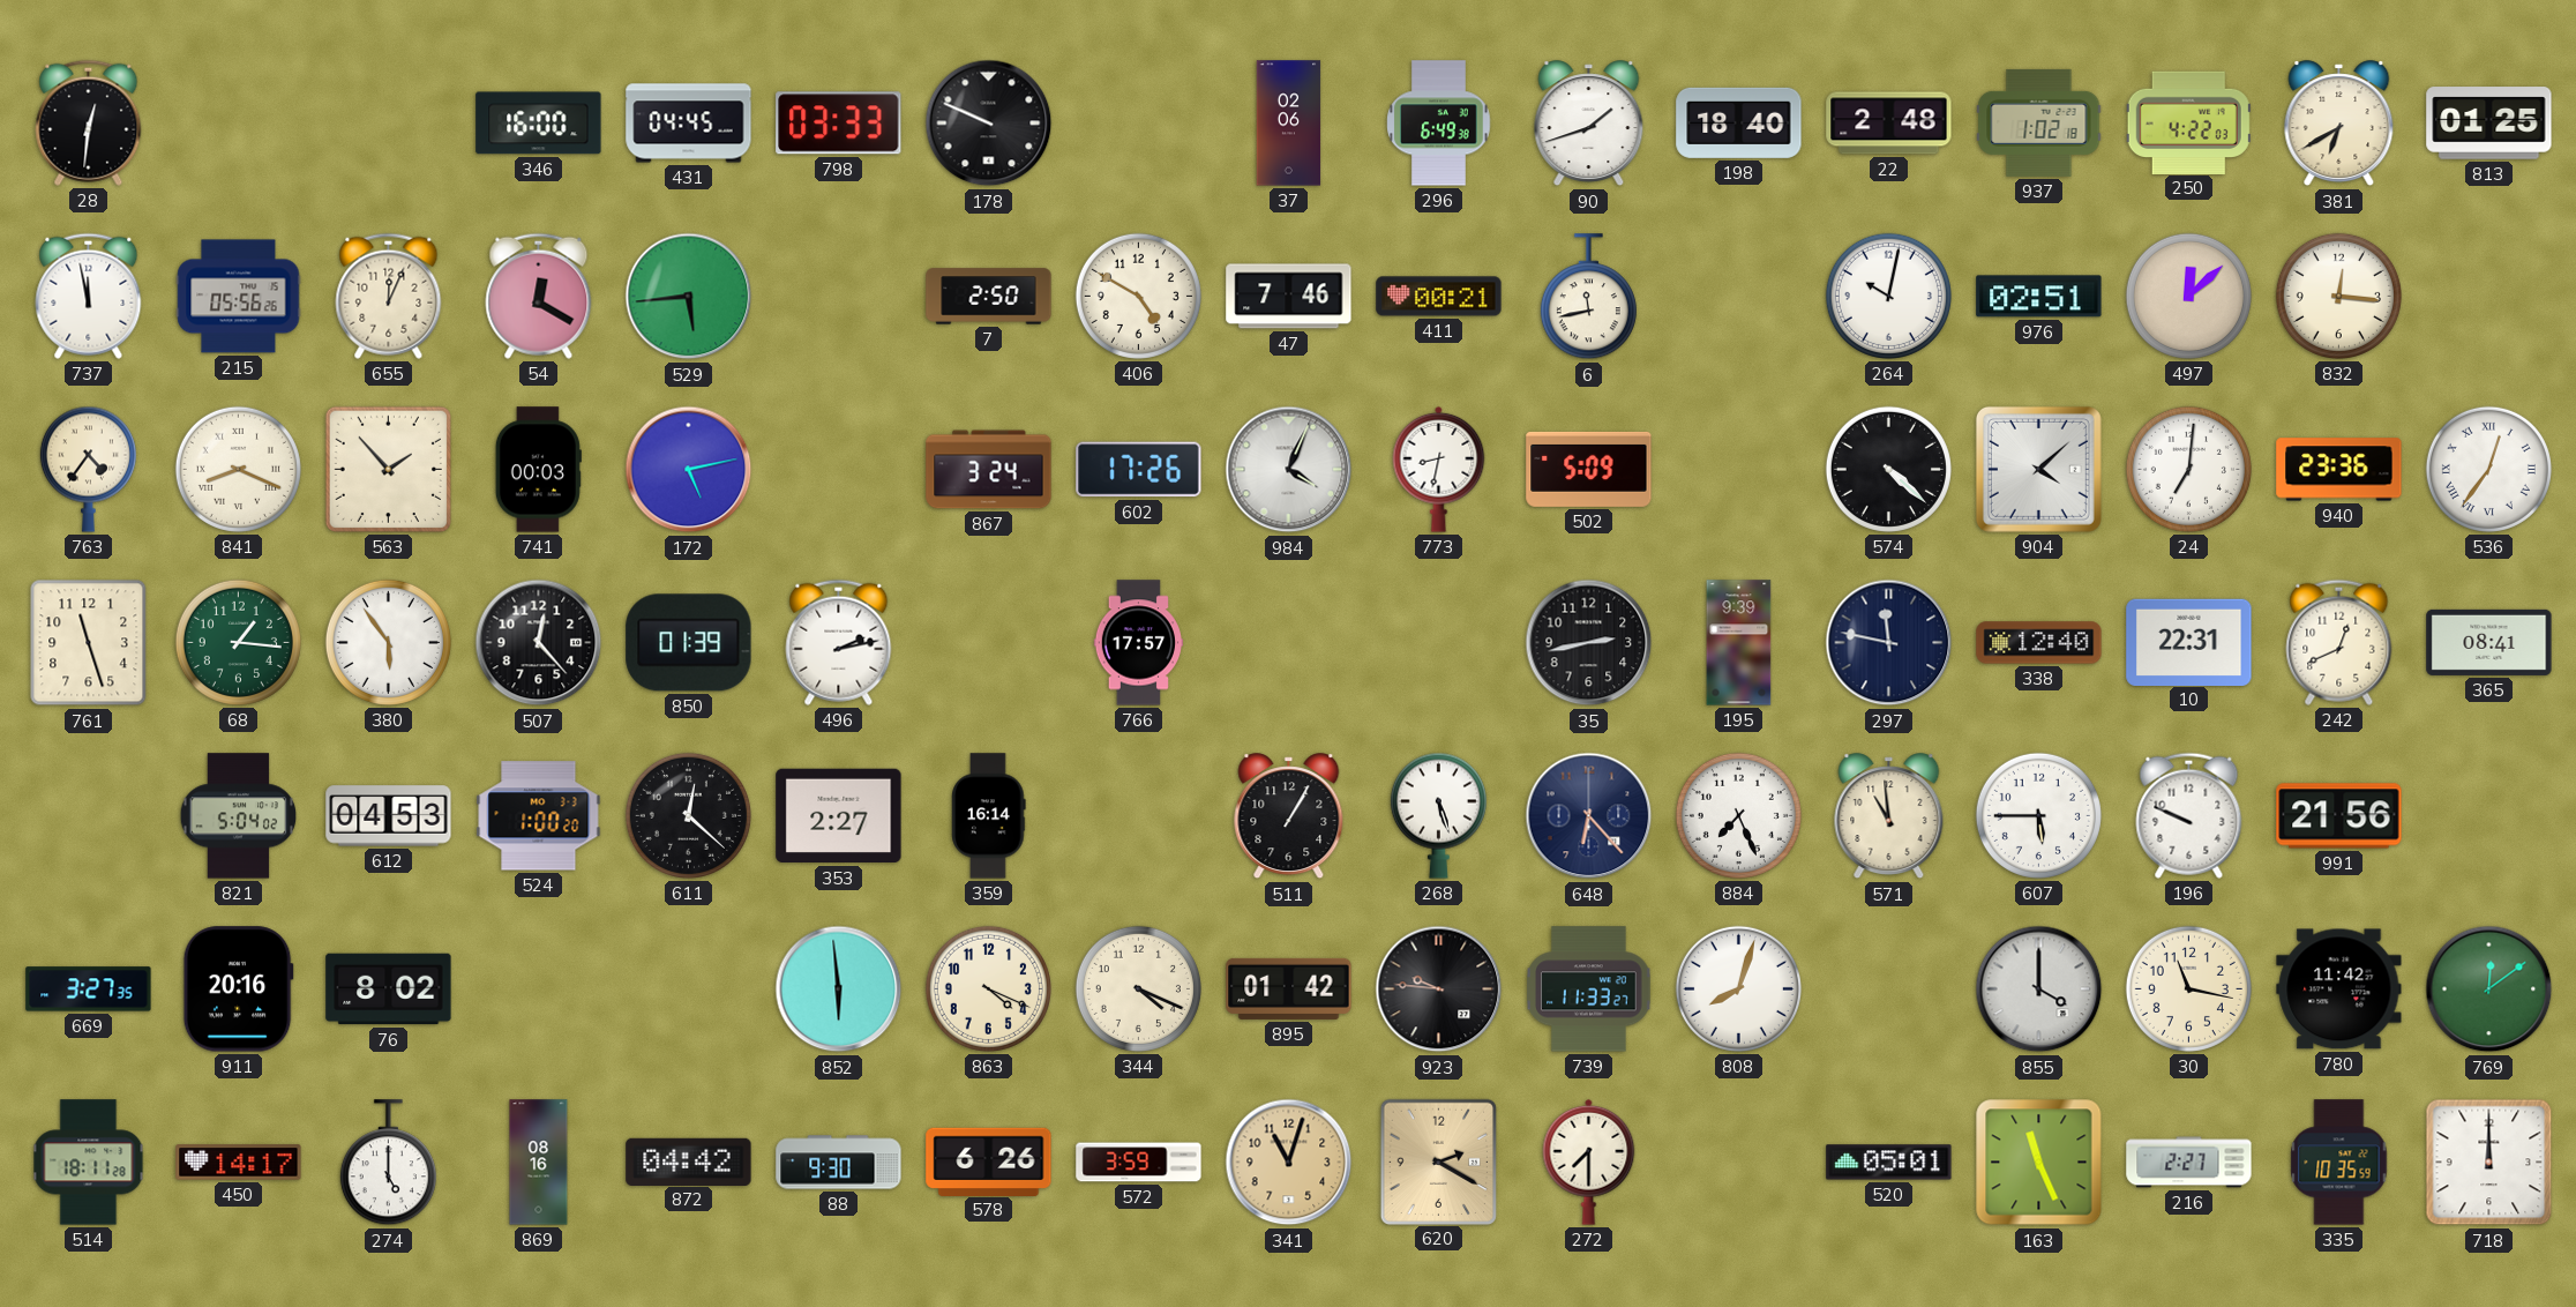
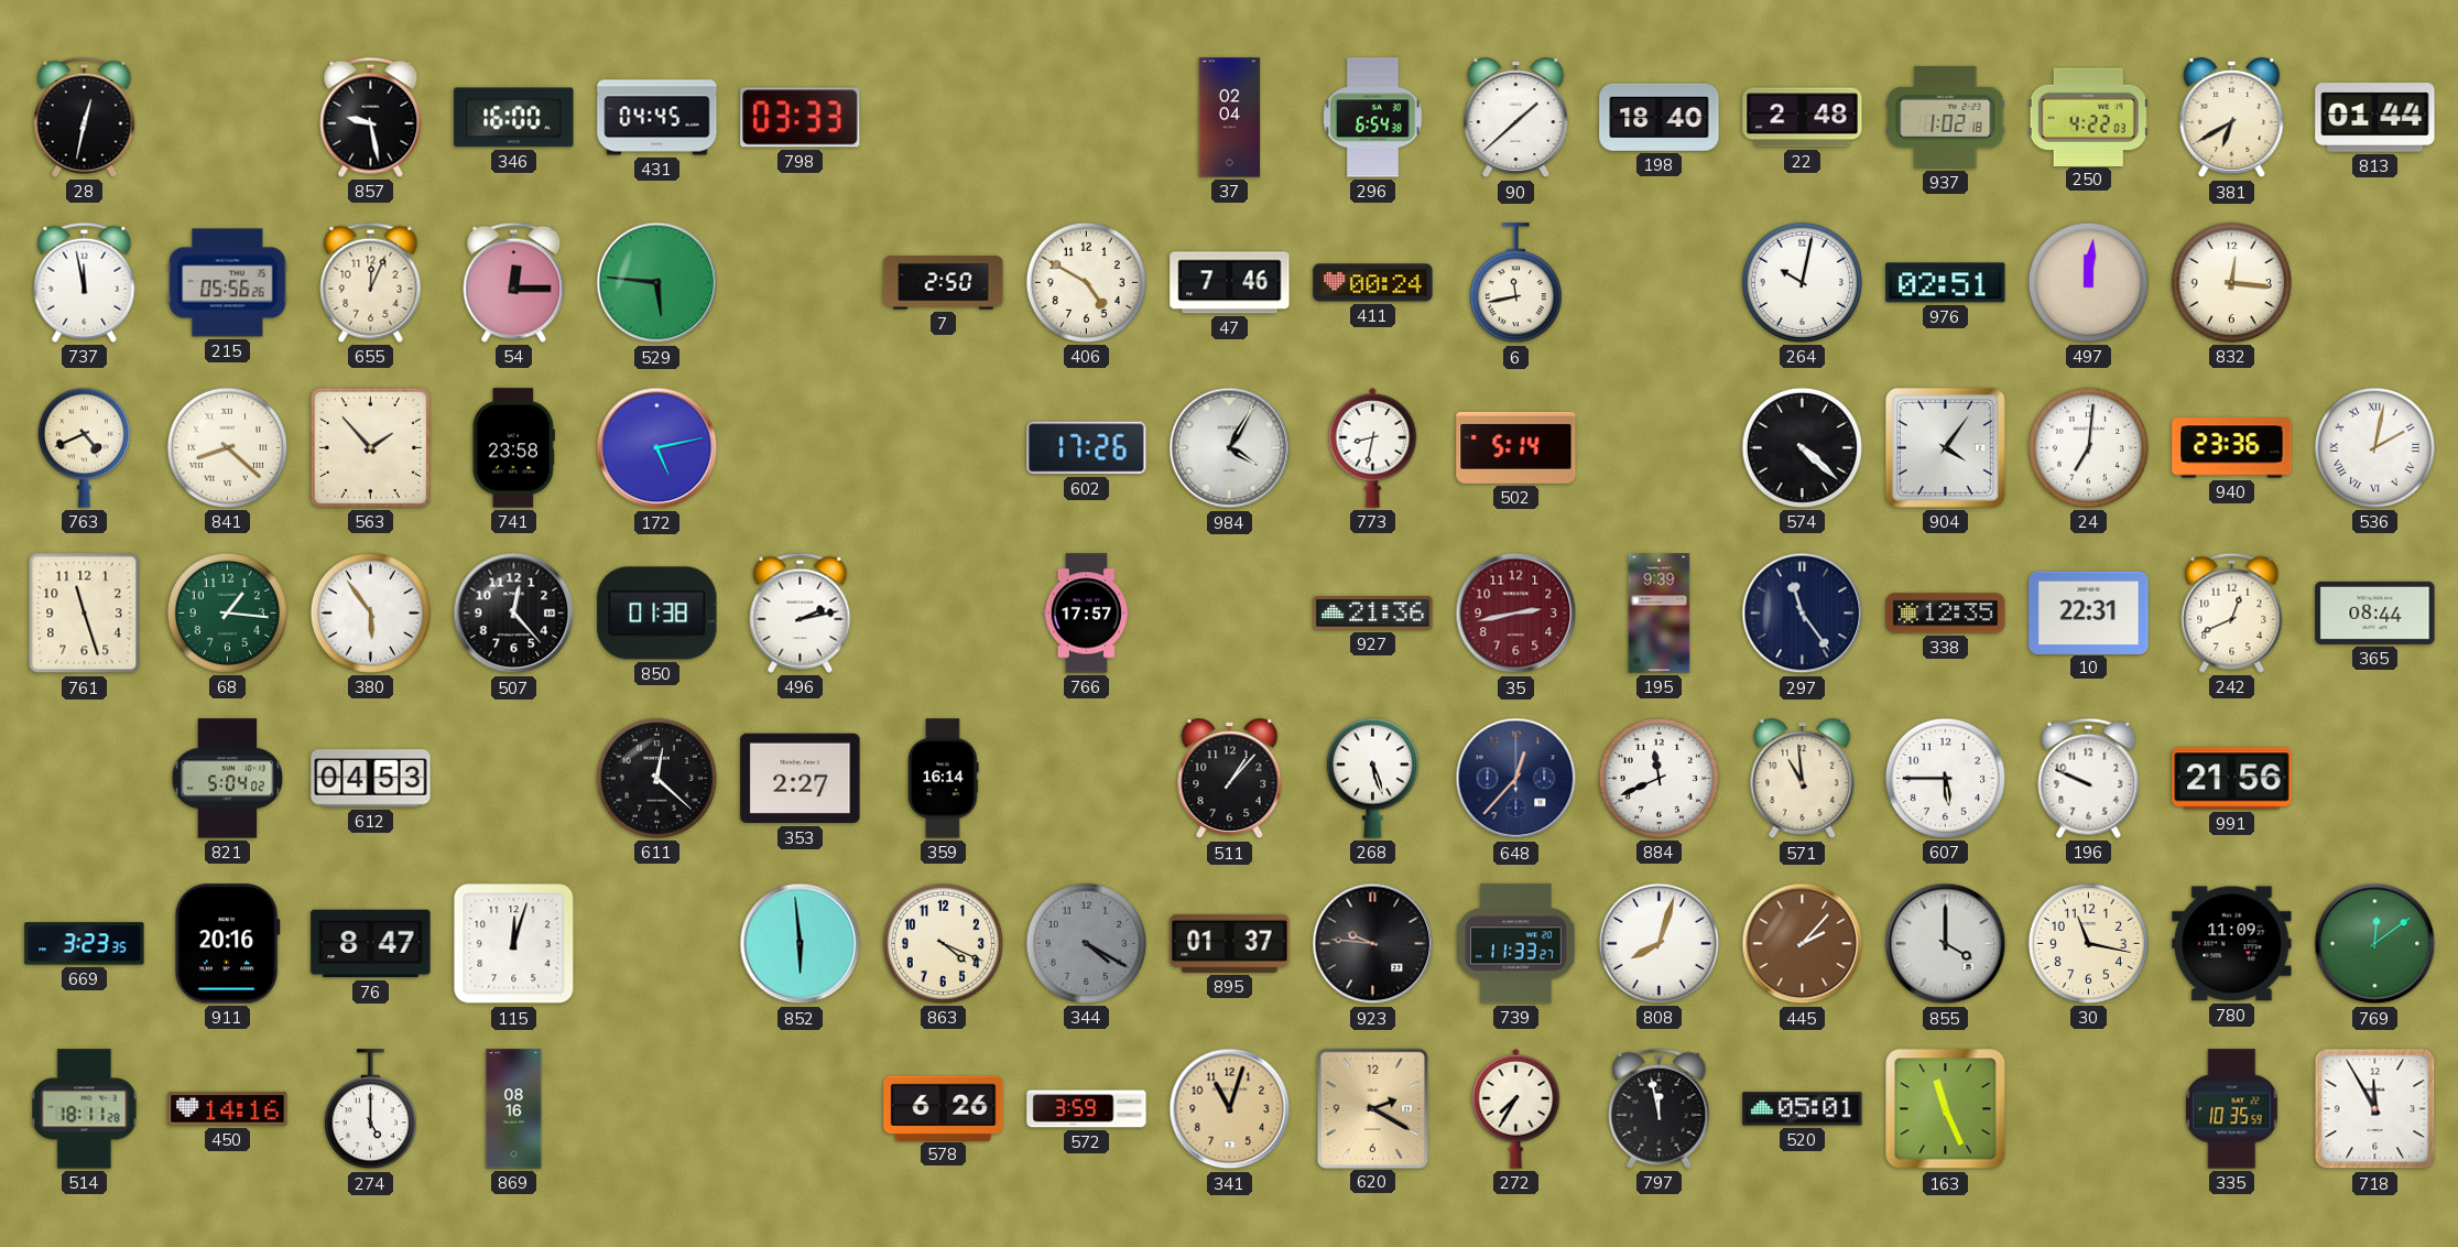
28: 12:31 -> 12:32
857: none -> 9:28
178: 9:49 -> none
37: 02:06 -> 02:04
296: 6:49 -> 6:54
90: 1:42 -> 1:38
813: 01:25 -> 01:44
54: 12:20 -> 12:15
529: 5:44 -> 5:46
411: 00:21 -> 00:24
497: 12:08 -> 12:01
763: 4:36 -> 4:41
841: 8:19 -> 8:22
741: 00:03 -> 23:58
867: 3:24 -> none
984: 4:04 -> 4:05
502: 5:09 -> 5:14
904: 4:08 -> 4:06
536: 12:36 -> 2:02
850: 01:39 -> 01:38
927: none -> 21:36
35 dial: black -> burgundy
297: 11:47 -> 11:24
338: 12:40 -> 12:35
365: 08:41 -> 08:44
524: 1:00 -> none
511: 1:05 -> 1:07
648: 6:23 -> 12:37
884: 7:26 -> 11:41
669: 3:27 -> 3:23
76: 8:02 -> 8:47
115: none -> 12:03
344: 4:19 -> 4:20
344 dial: cream -> grey
895: 01:42 -> 01:37
445: none -> 2:07
780: 11:42 -> 11:09
450: 14:17 -> 14:16
872: 04:42 -> none
88: 9:30 -> none
272: 7:30 -> 7:35
797: none -> 11:58
216: 2:27 -> none
718: 12:00 -> 11:55
